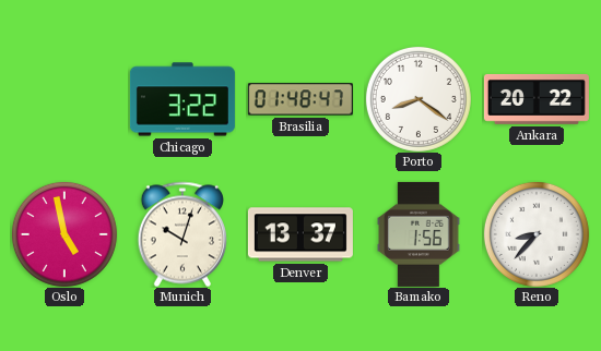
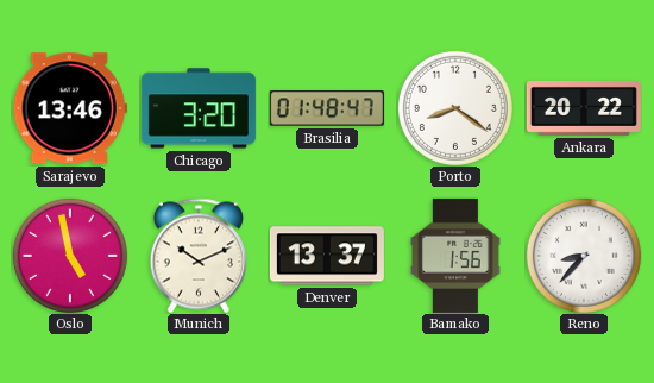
Sarajevo: none -> 13:46
Chicago: 3:22 -> 3:20
Munich: 10:03 -> 10:11
